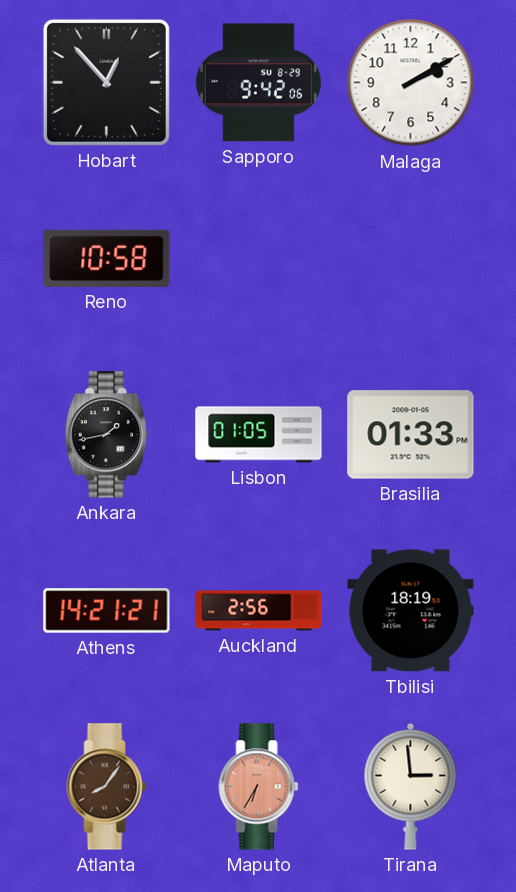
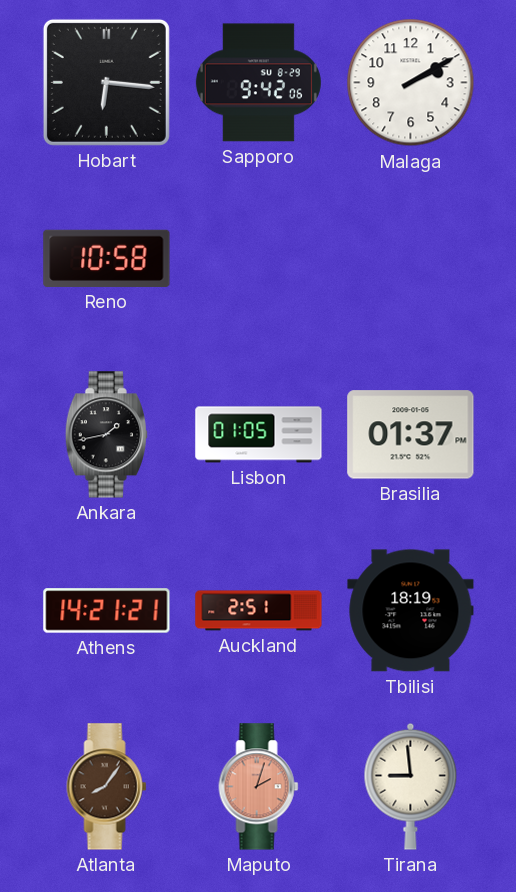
Hobart: 12:53 -> 6:16
Brasilia: 01:33 -> 01:37
Auckland: 2:56 -> 2:51
Maputo: 6:35 -> 2:03
Tirana: 2:59 -> 8:59
